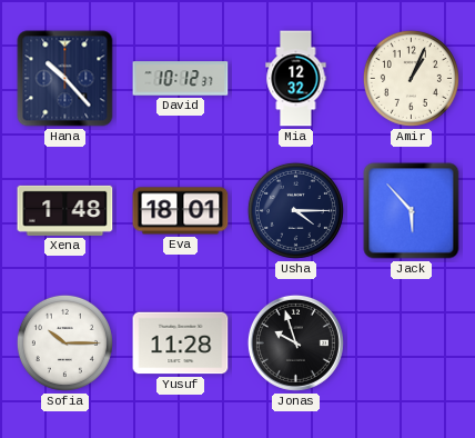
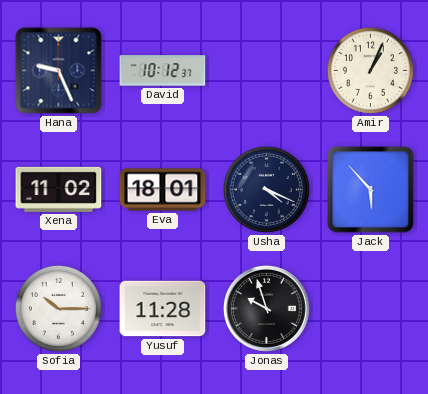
Hana: 10:23 -> 9:26
Mia: 12:32 -> none
Xena: 1:48 -> 11:02
Usha: 4:15 -> 4:19
